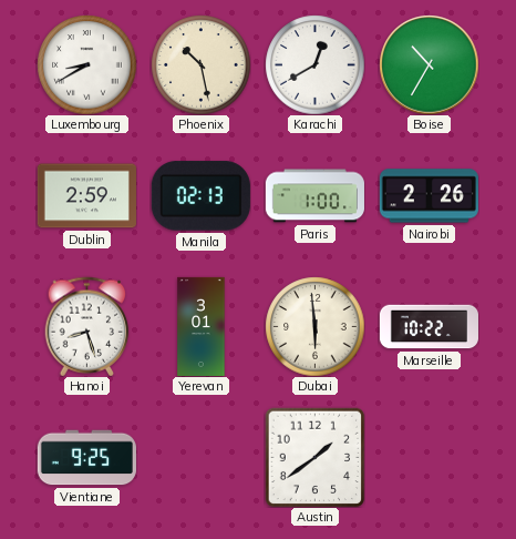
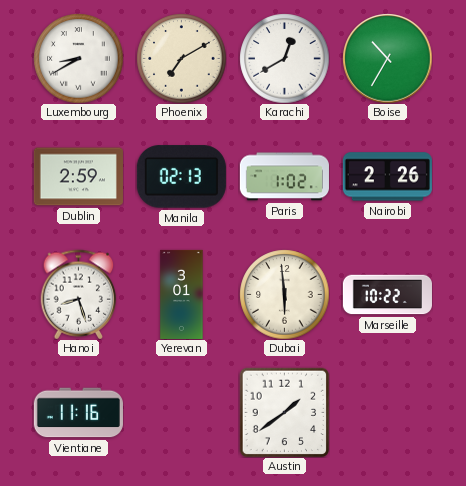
Phoenix: 10:28 -> 7:10
Paris: 1:00 -> 1:02
Vientiane: 9:25 -> 11:16
